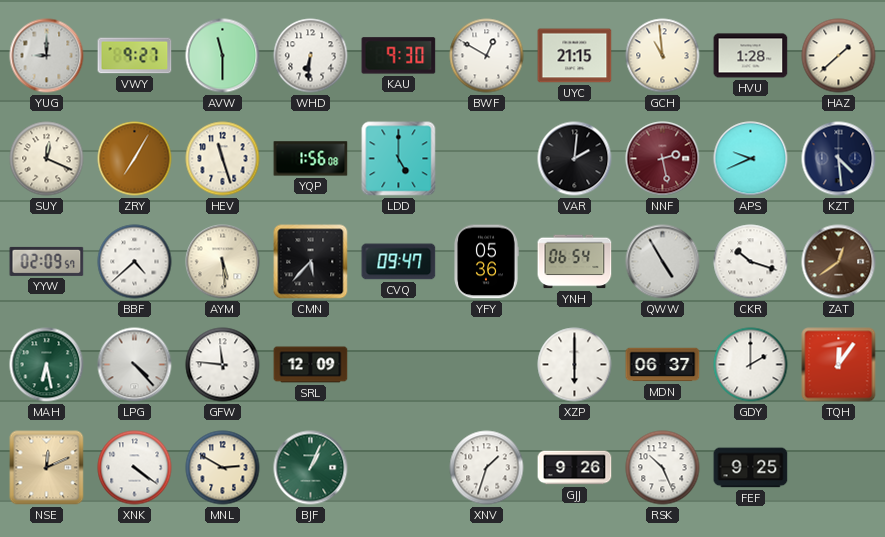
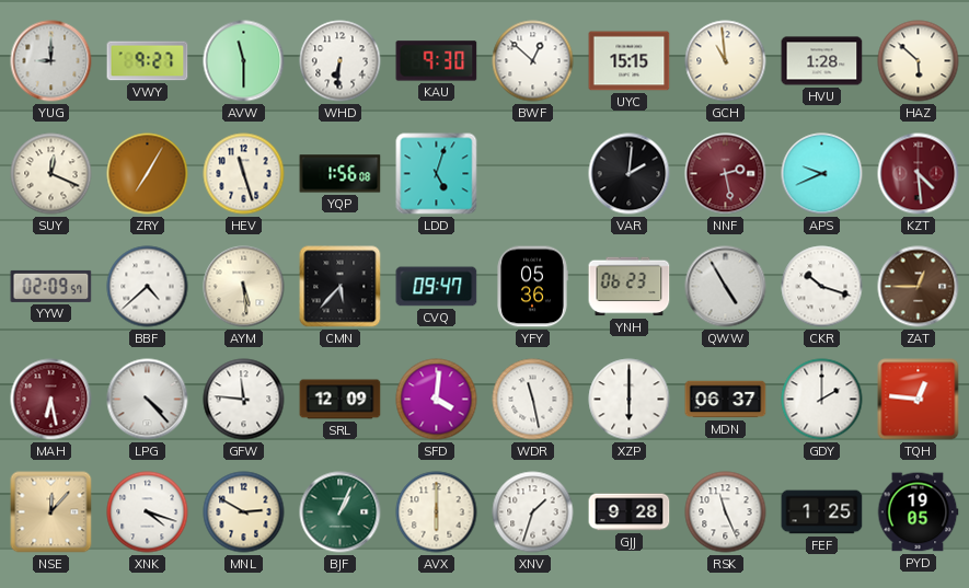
BWF: 12:50 -> 12:52
UYC: 21:15 -> 15:15
HAZ: 1:38 -> 5:52
LDD: 5:00 -> 5:03
KZT dial: navy -> burgundy
YNH: 06:54 -> 06:23
ZAT: 12:39 -> 12:45
MAH dial: green -> burgundy
SFD: none -> 4:01
WDR: none -> 11:28
TQH: 12:06 -> 12:46
NSE: 12:11 -> 12:07
XNK: 4:21 -> 4:18
AVX: none -> 6:00
GJJ: 9:26 -> 9:28
RSK: 10:26 -> 11:26
FEF: 9:25 -> 1:25
PYD: none -> 19:05
